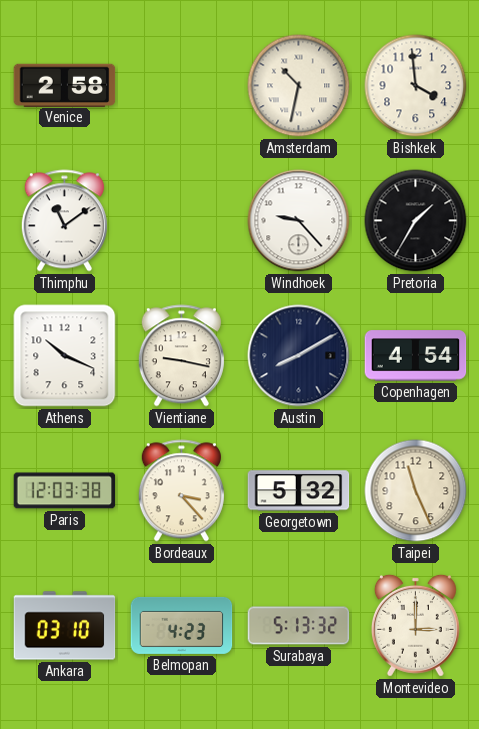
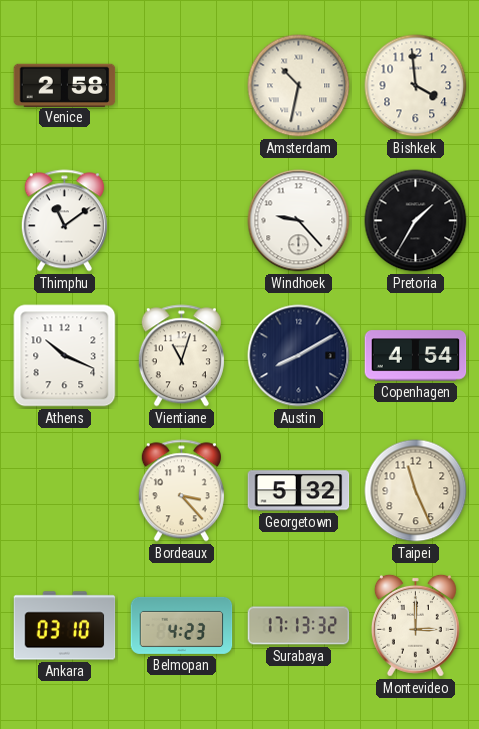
Vientiane: 9:17 -> 11:03
Paris: 12:03 -> none
Surabaya: 5:13 -> 17:13
